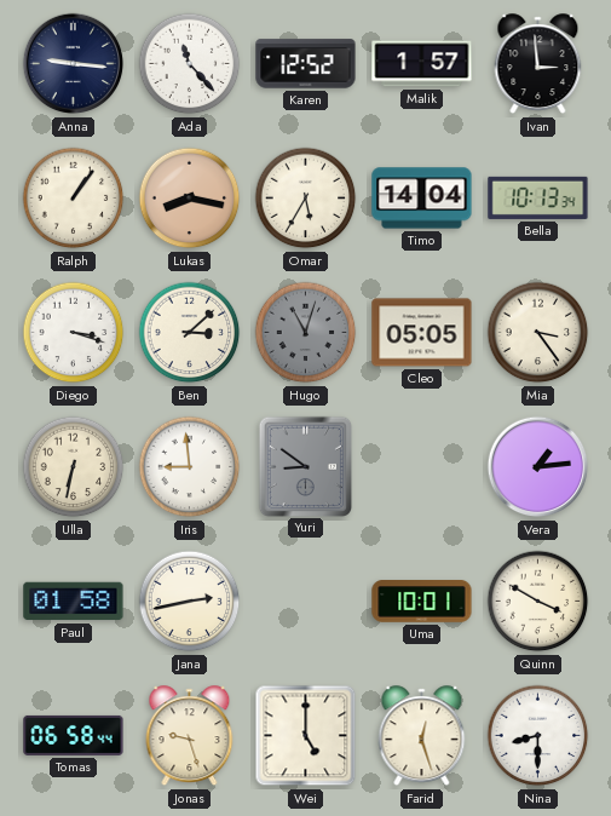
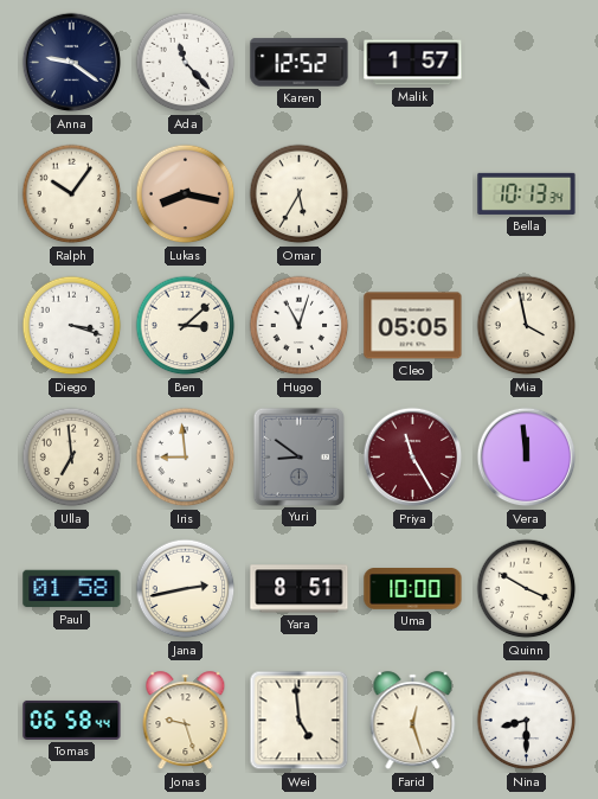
Anna: 9:16 -> 9:21
Ivan: 2:59 -> none
Ralph: 1:06 -> 10:06
Timo: 14:04 -> none
Hugo dial: grey -> white
Mia: 3:24 -> 3:58
Ulla: 6:32 -> 6:59
Priya: none -> 11:25
Vera: 1:14 -> 11:59
Yara: none -> 8:51
Uma: 10:01 -> 10:00
Wei: 5:00 -> 4:59
